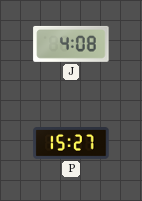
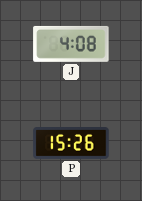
P: 15:27 -> 15:26
